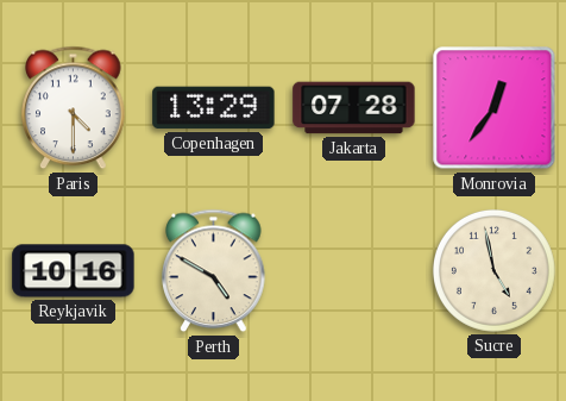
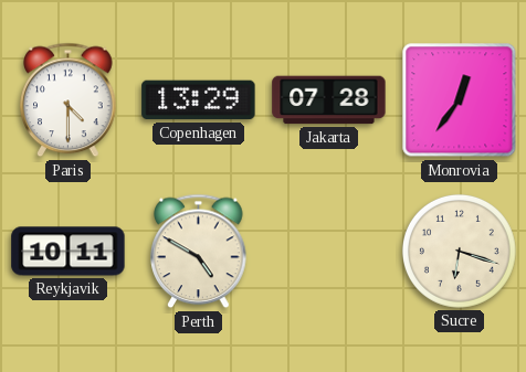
Reykjavik: 10:16 -> 10:11
Sucre: 4:58 -> 6:18
